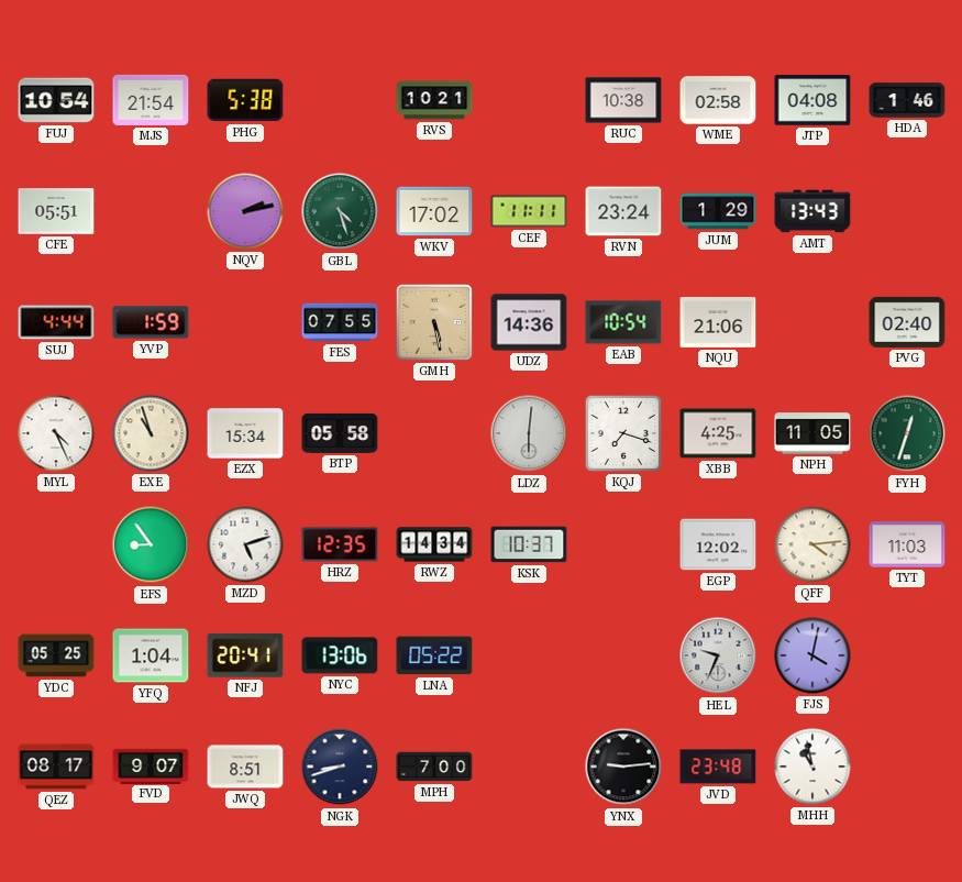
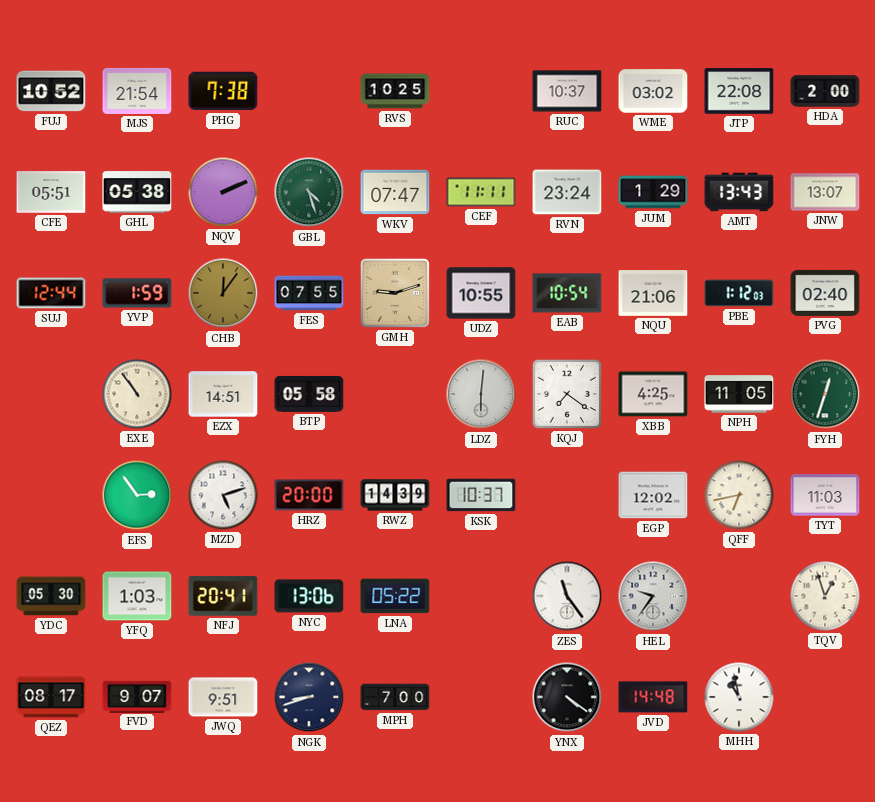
FUJ: 10:54 -> 10:52
PHG: 5:38 -> 7:38
RVS: 10:21 -> 10:25
RUC: 10:38 -> 10:37
WME: 02:58 -> 03:02
JTP: 04:08 -> 22:08
HDA: 1:46 -> 2:00
GHL: none -> 05:38
NQV: 2:13 -> 2:11
WKV: 17:02 -> 07:47
JNW: none -> 13:07
SUJ: 4:44 -> 12:44
CHB: none -> 12:06
GMH: 5:28 -> 9:12
UDZ: 14:36 -> 10:55
PBE: none -> 1:12
MYL: 4:26 -> none
EXE: 10:57 -> 10:54
EZX: 15:34 -> 14:51
KQJ: 7:18 -> 7:21
EFS: 8:54 -> 2:54
HRZ: 12:35 -> 20:00
RWZ: 14:34 -> 14:39
QFF: 4:14 -> 6:43
YDC: 05:25 -> 05:30
YFQ: 1:04 -> 1:03
ZES: none -> 11:24
HEL: 9:34 -> 9:36
FJS: 4:02 -> none
TQV: none -> 12:57
JWQ: 8:51 -> 9:51
YNX: 9:14 -> 4:21
JVD: 23:48 -> 14:48
